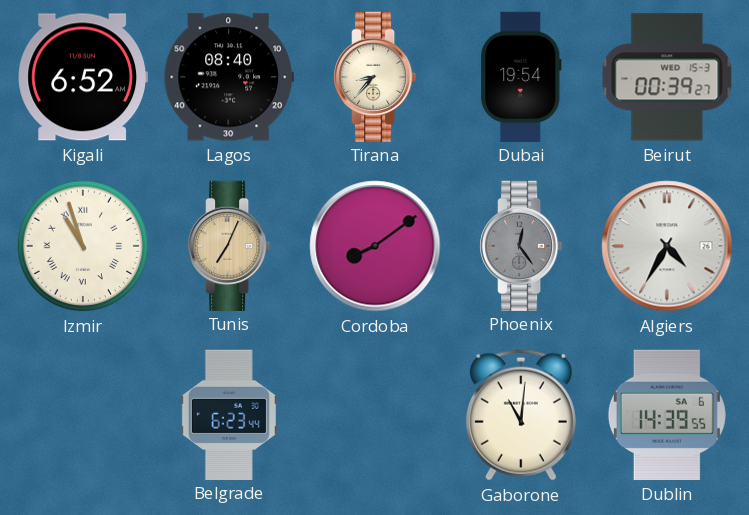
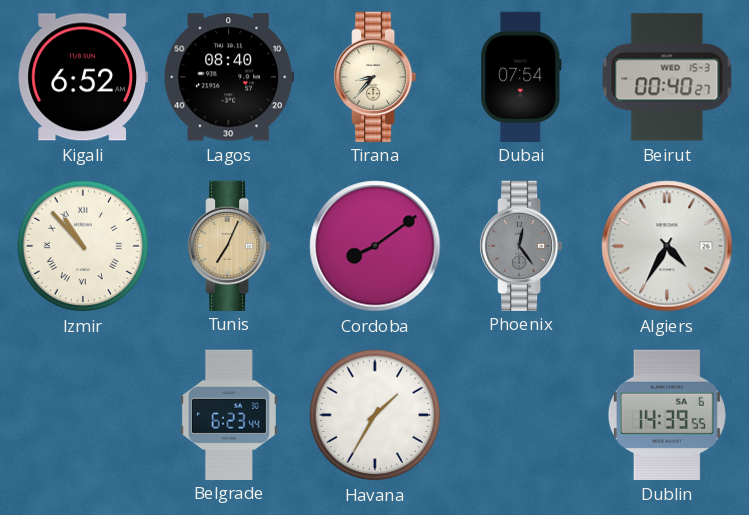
Dubai: 19:54 -> 07:54
Beirut: 00:39 -> 00:40
Izmir: 10:57 -> 10:53
Havana: none -> 1:35
Gaborone: 11:01 -> none
